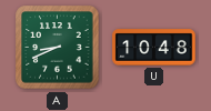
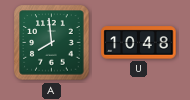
A: 8:41 -> 7:59
